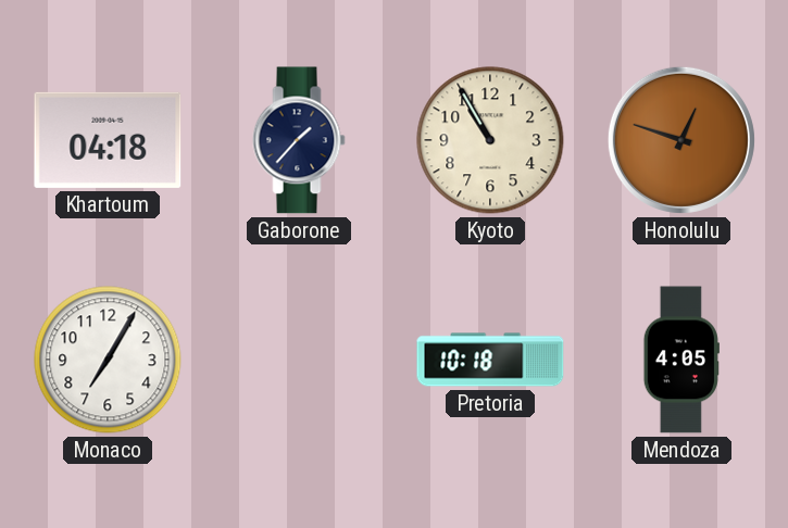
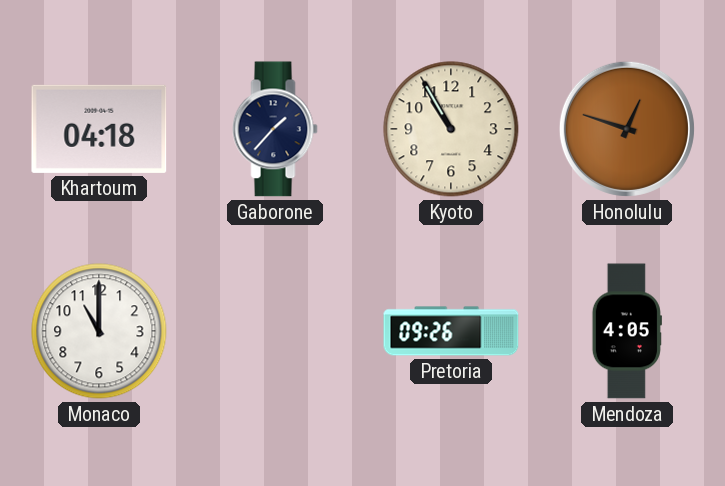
Monaco: 7:05 -> 11:00
Pretoria: 10:18 -> 09:26
